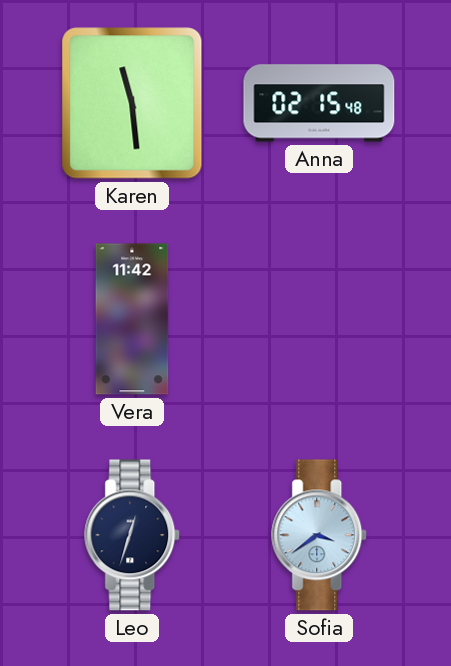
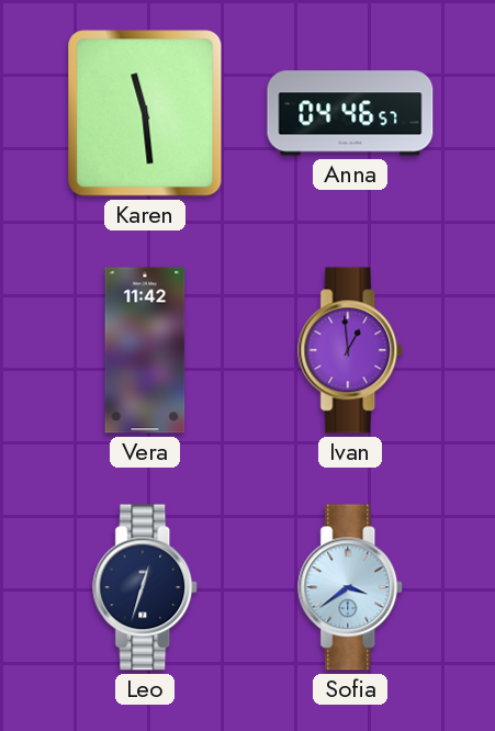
Anna: 02:15 -> 04:46
Ivan: none -> 12:59
